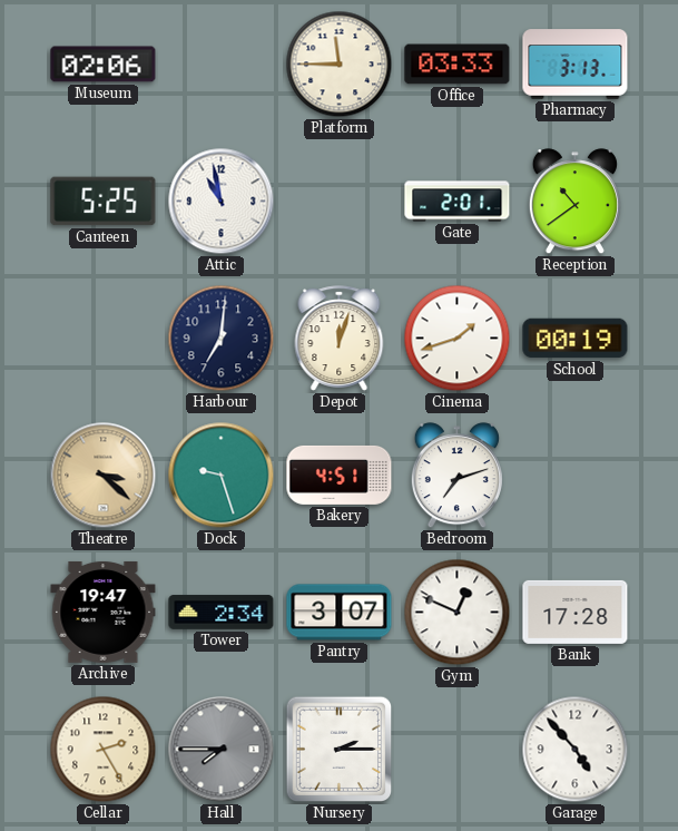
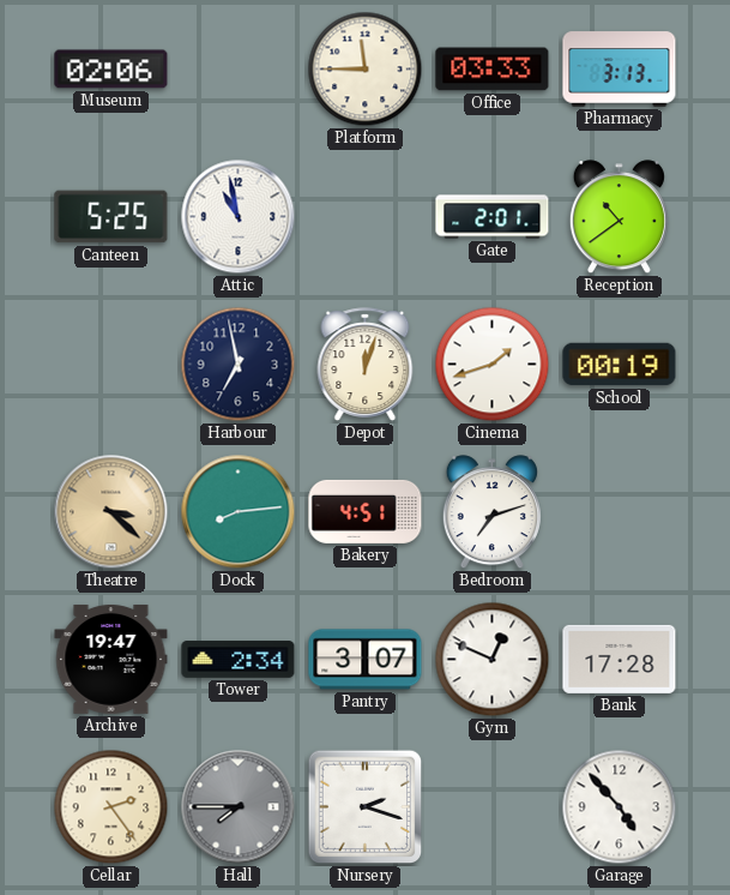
Harbour: 7:01 -> 6:58
Dock: 9:27 -> 8:14
Cellar: 2:25 -> 2:24
Nursery: 2:15 -> 2:18
